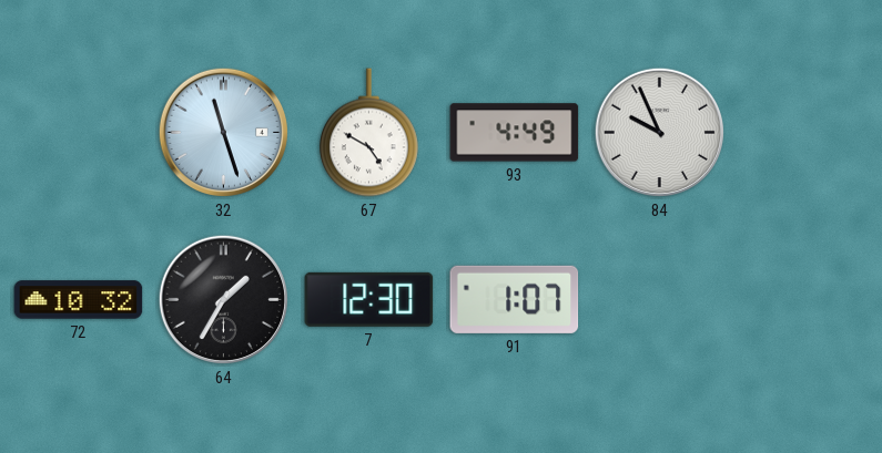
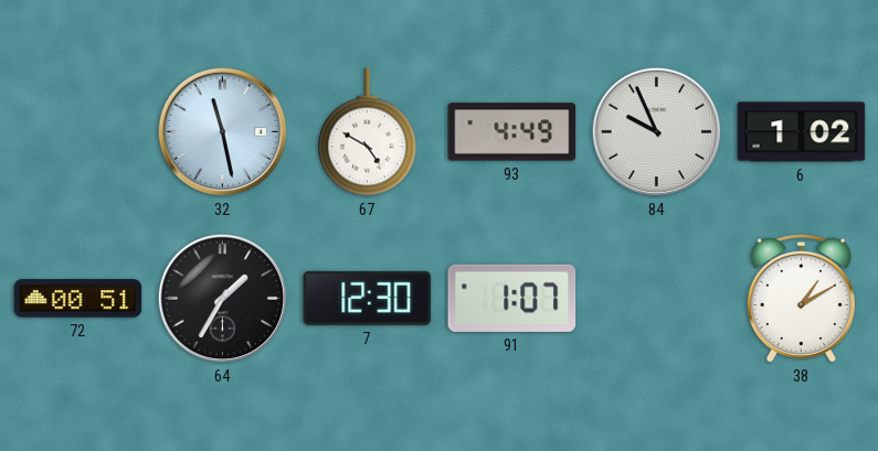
32: 11:27 -> 11:28
6: none -> 1:02
72: 10:32 -> 00:51
38: none -> 1:10
